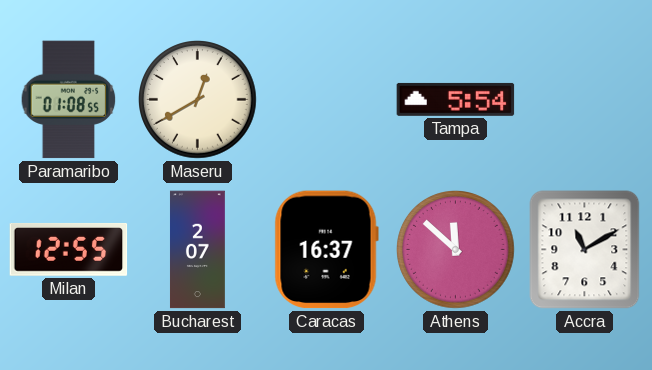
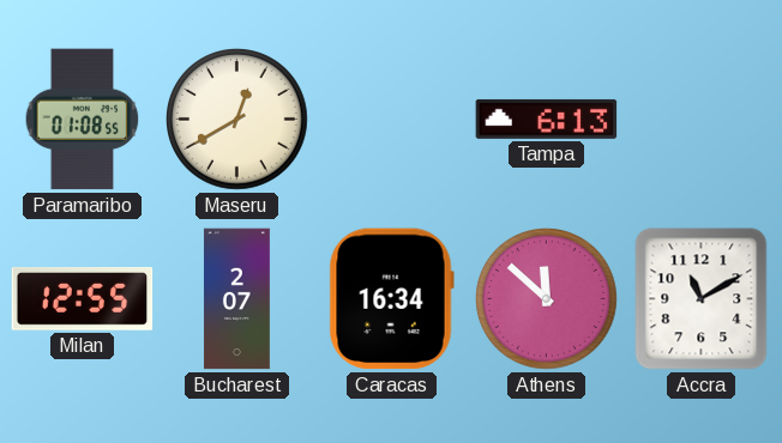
Tampa: 5:54 -> 6:13
Caracas: 16:37 -> 16:34
